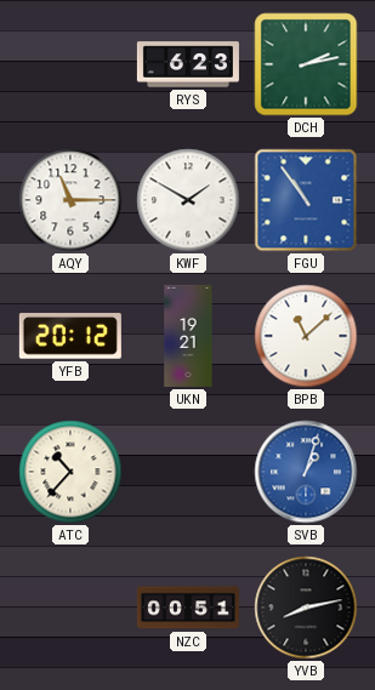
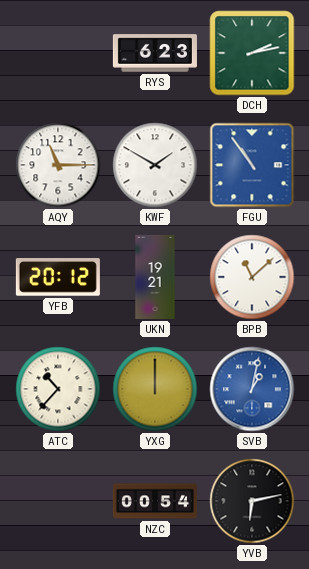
YXG: none -> 12:00
SVB: 1:03 -> 1:02
NZC: 00:51 -> 00:54
YVB: 8:13 -> 6:13
